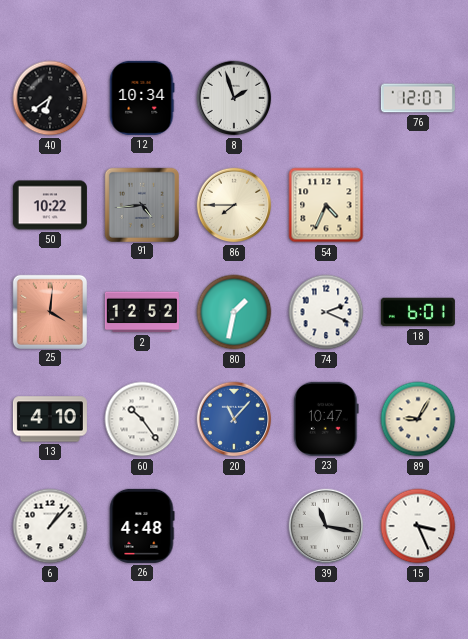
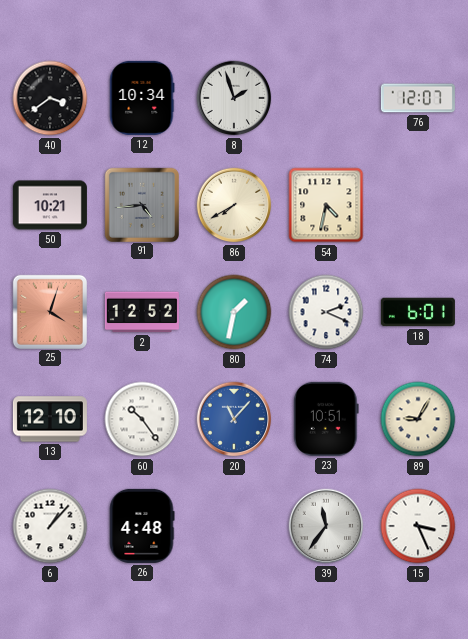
40: 6:39 -> 3:39
50: 10:22 -> 10:21
86: 7:45 -> 7:40
54: 4:34 -> 4:32
25: 4:01 -> 4:03
13: 4:10 -> 12:10
23: 10:47 -> 10:51
39: 11:17 -> 11:36
